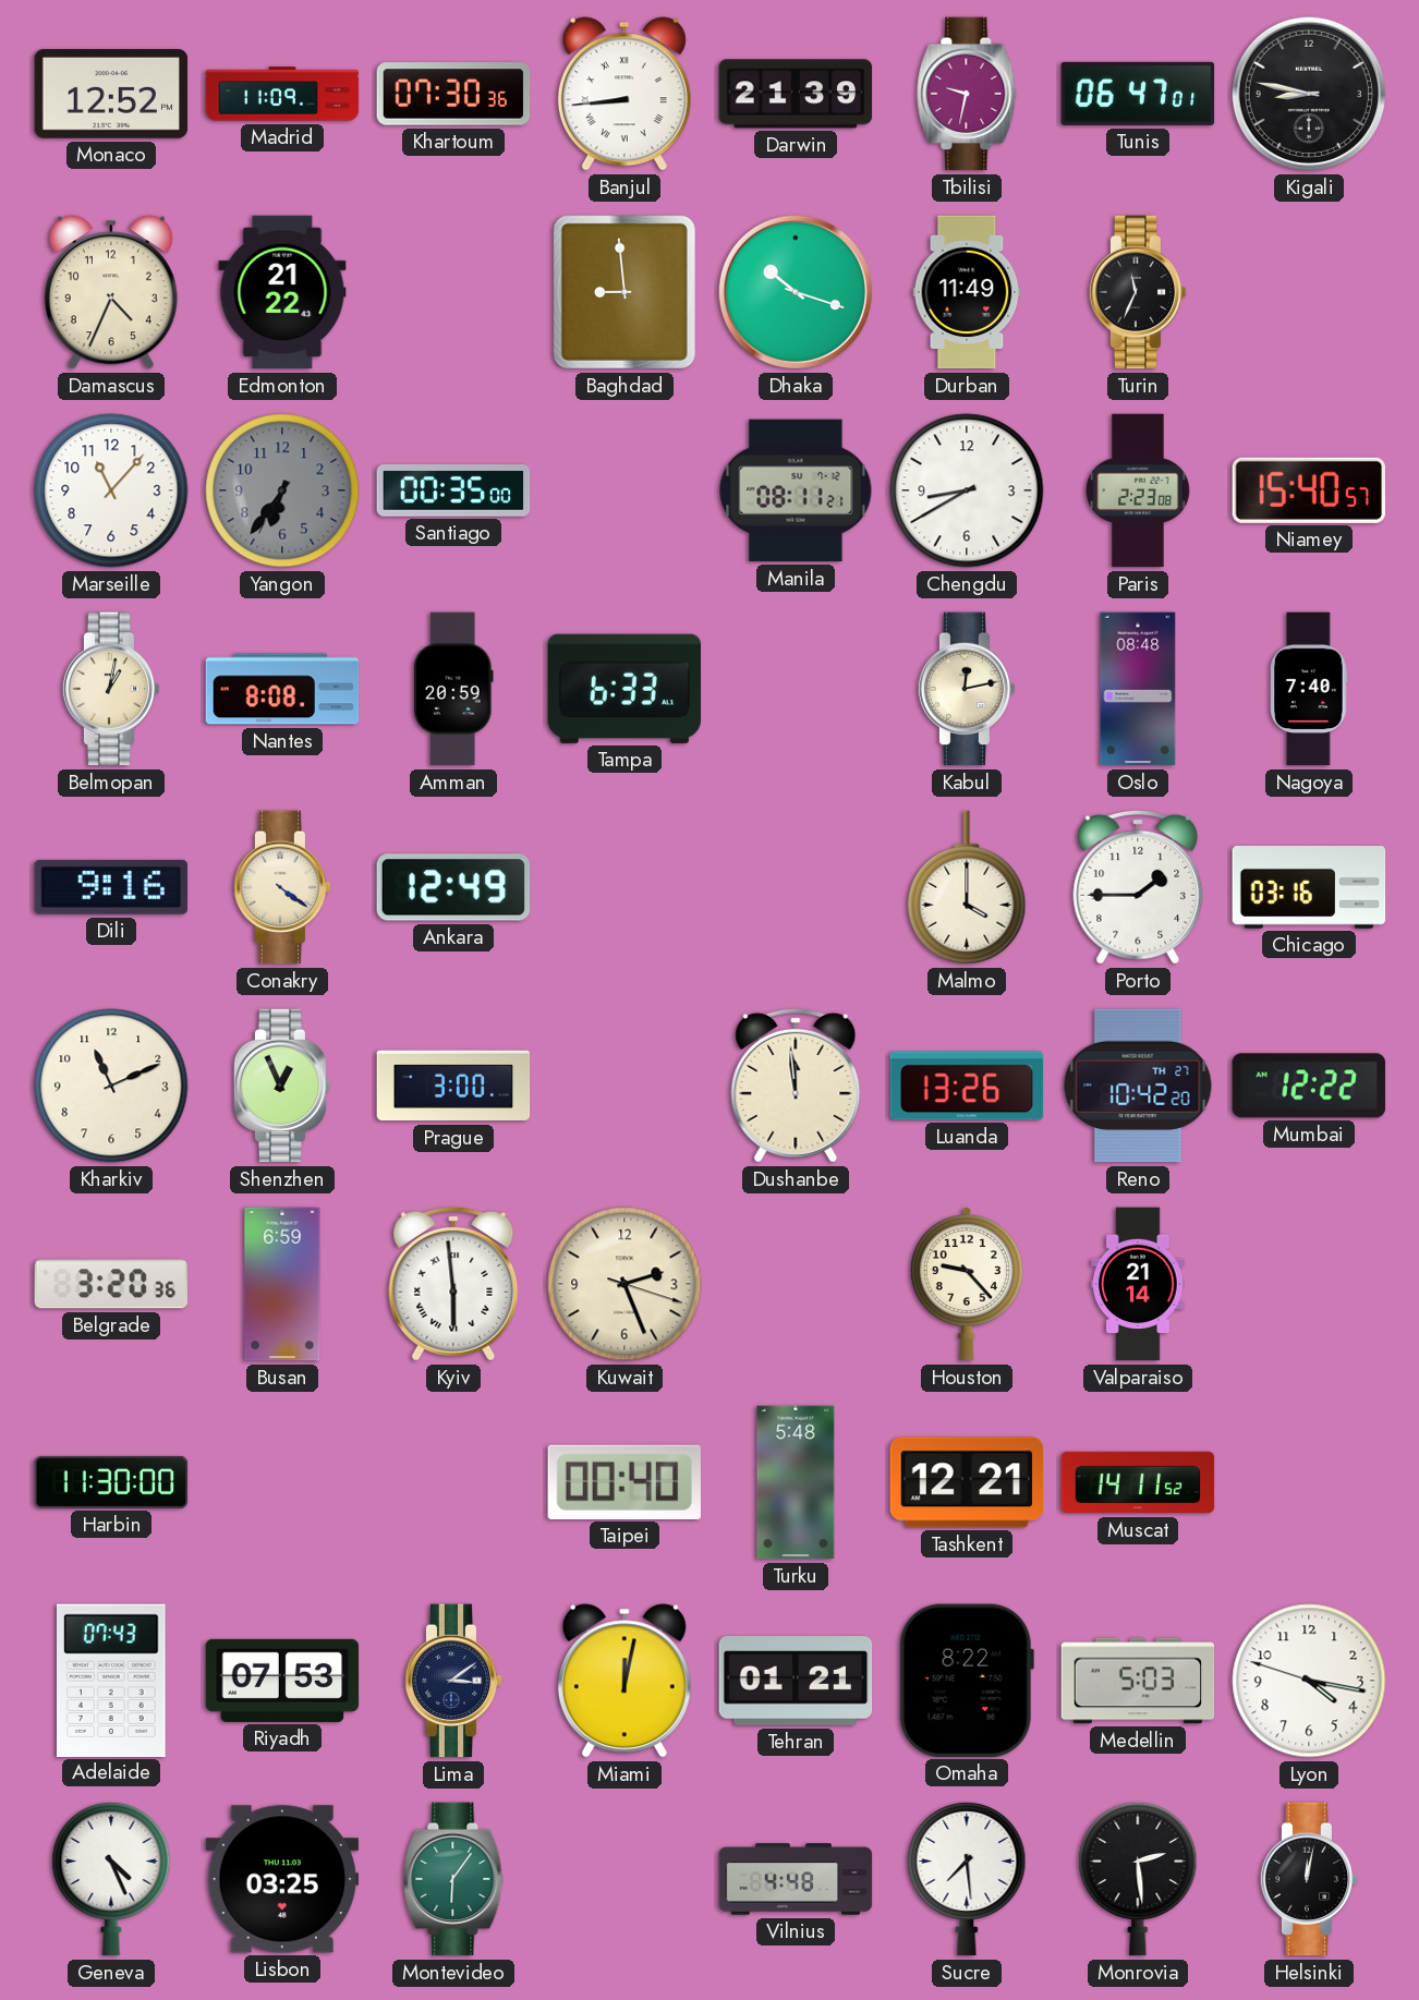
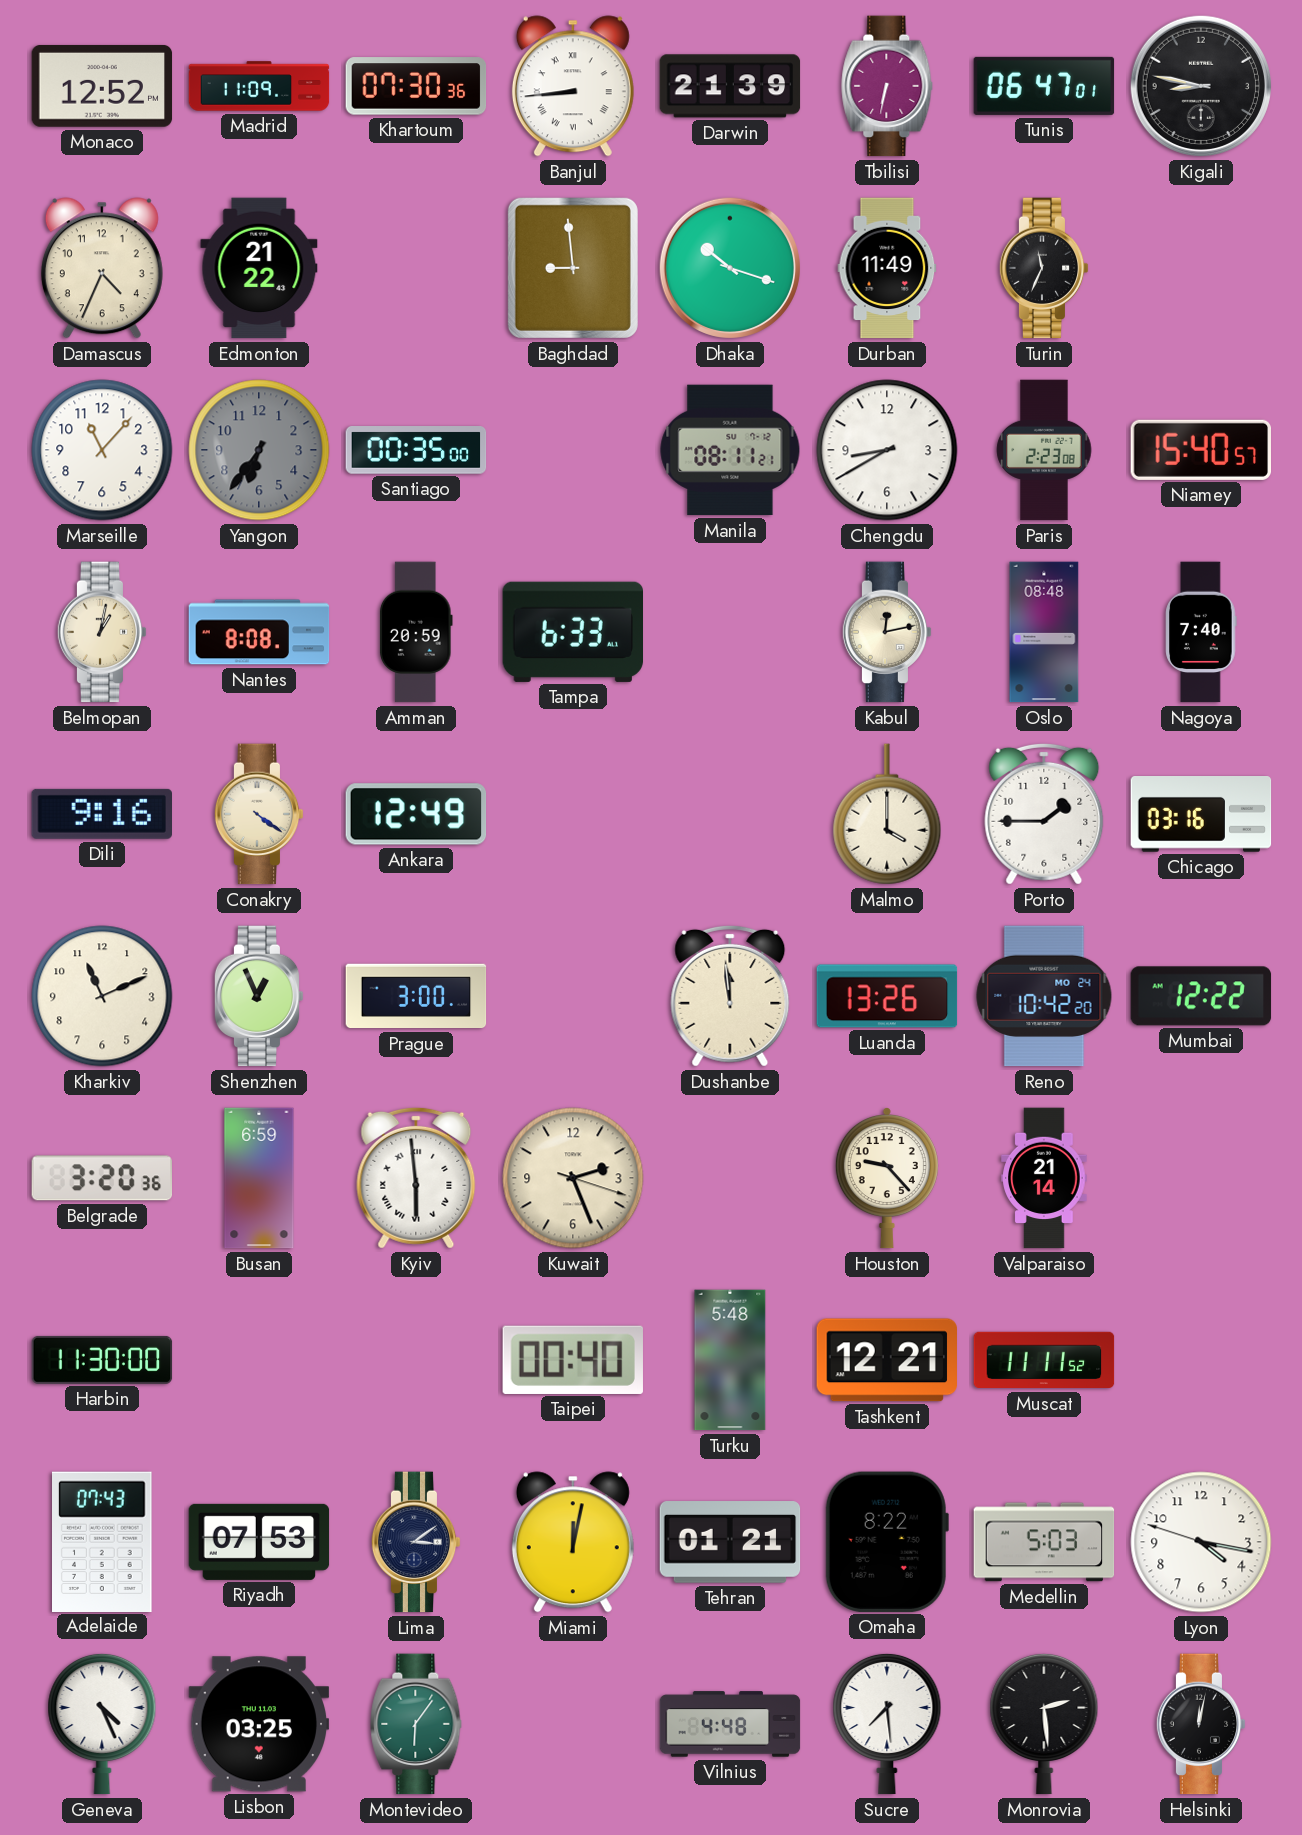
Tbilisi: 9:32 -> 6:32
Reno date: TH 27 -> MO 24
Muscat: 14:11 -> 11:11
